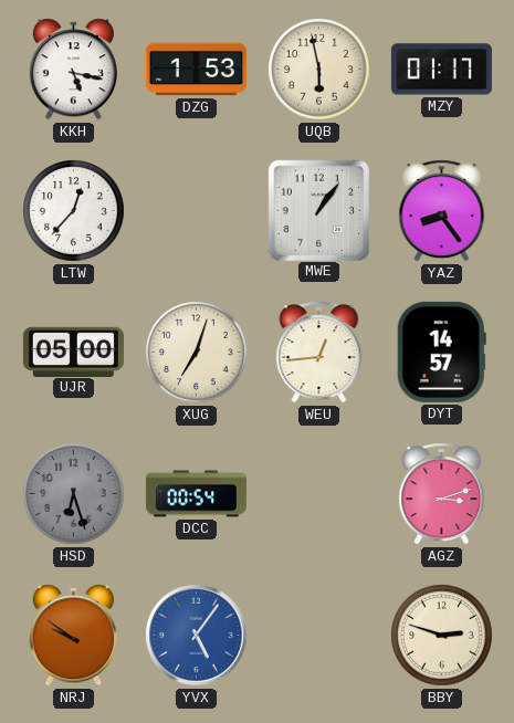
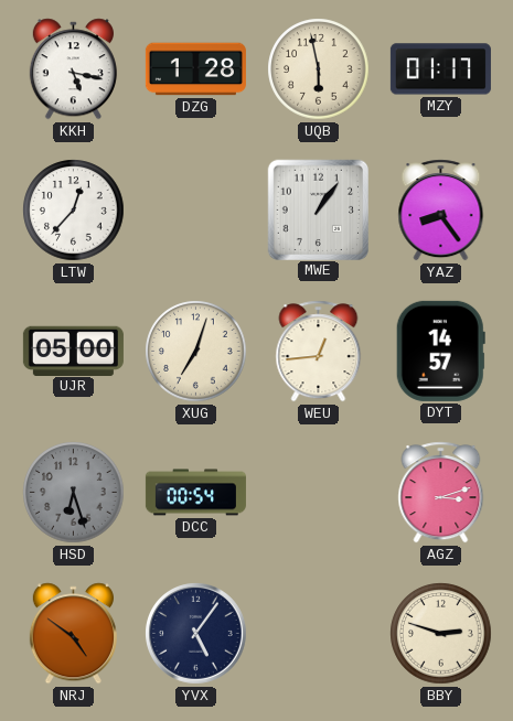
DZG: 1:53 -> 1:28
NRJ: 9:51 -> 4:51
YVX dial: blue -> navy
